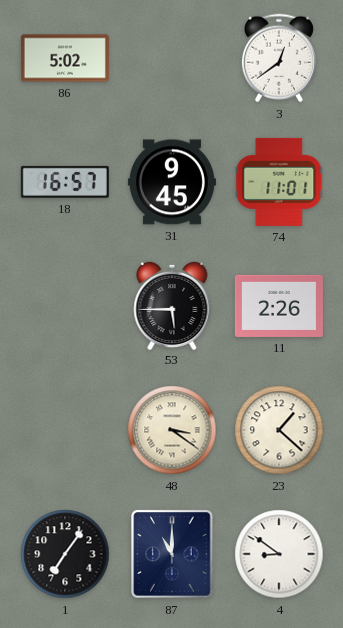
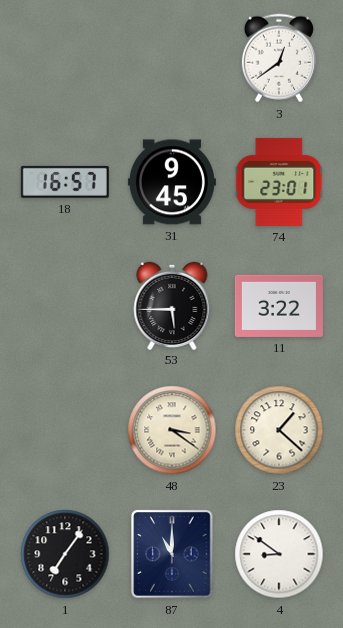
86: 5:02 -> none
74: 11:01 -> 23:01
11: 2:26 -> 3:22
